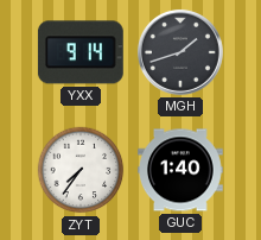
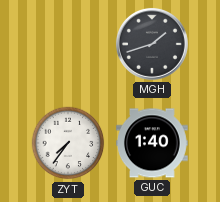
YXX: 9:14 -> none
